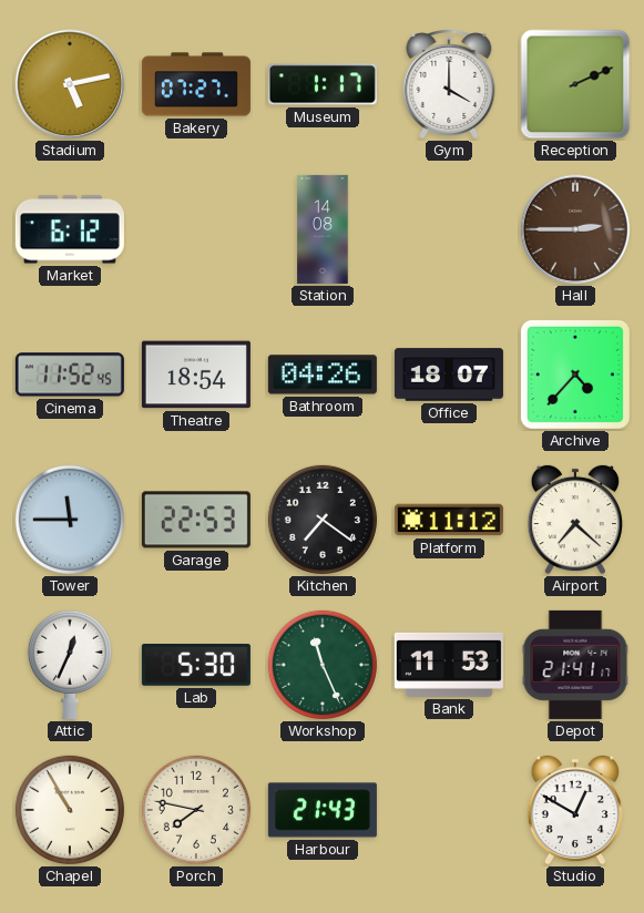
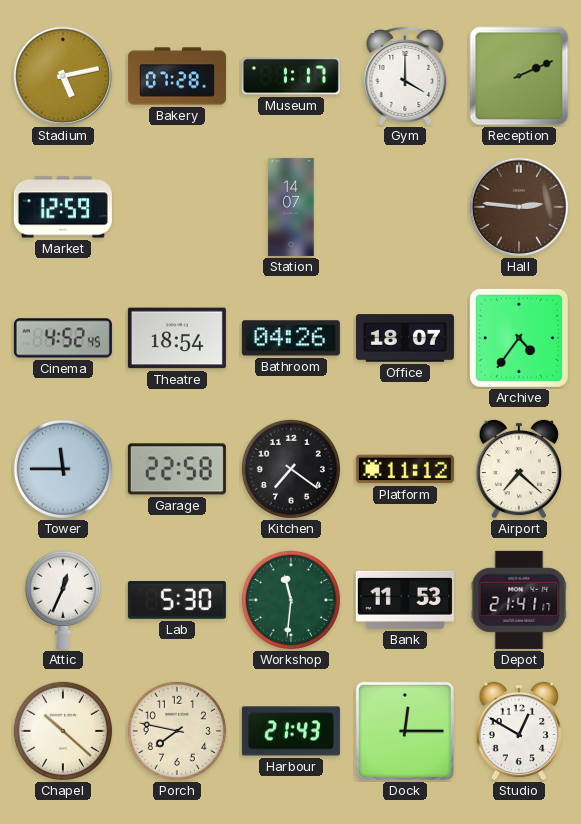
Bakery: 07:27 -> 07:28
Market: 6:12 -> 12:59
Station: 14:08 -> 14:07
Hall: 2:45 -> 2:46
Cinema: 11:52 -> 4:52
Archive: 4:37 -> 4:36
Garage: 22:53 -> 22:58
Workshop: 11:26 -> 11:31
Chapel: 10:55 -> 10:22
Dock: none -> 12:15
